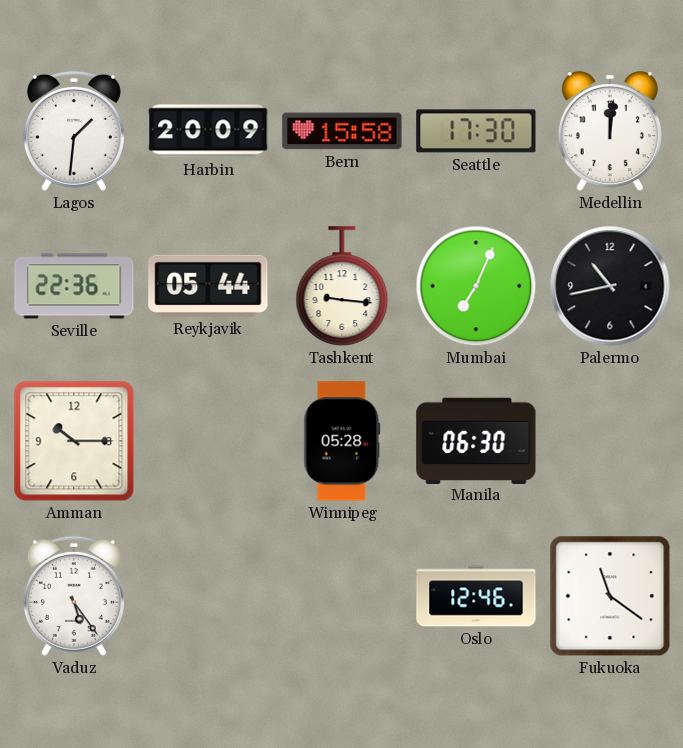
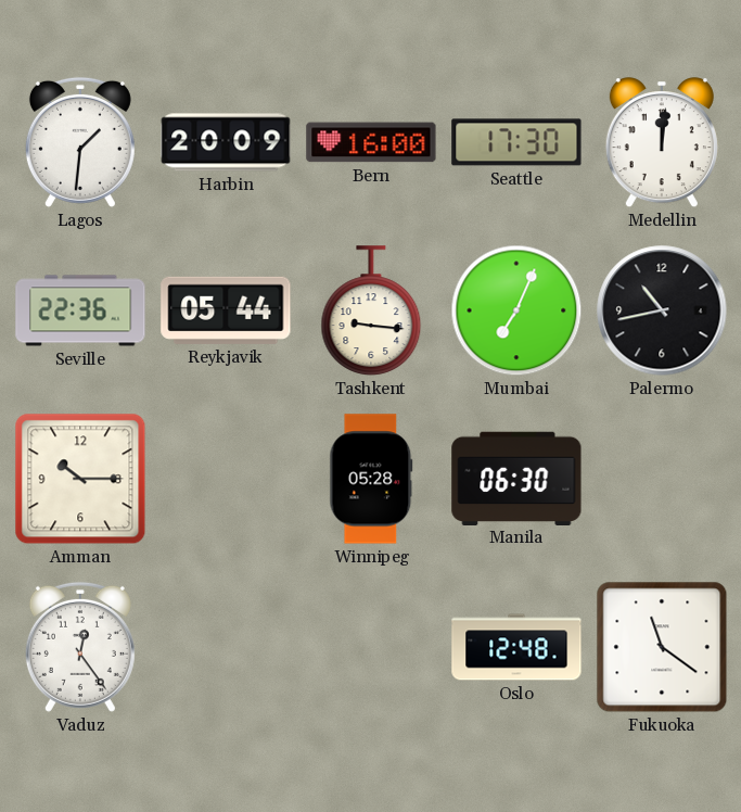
Bern: 15:58 -> 16:00
Vaduz: 5:24 -> 12:24
Oslo: 12:46 -> 12:48
